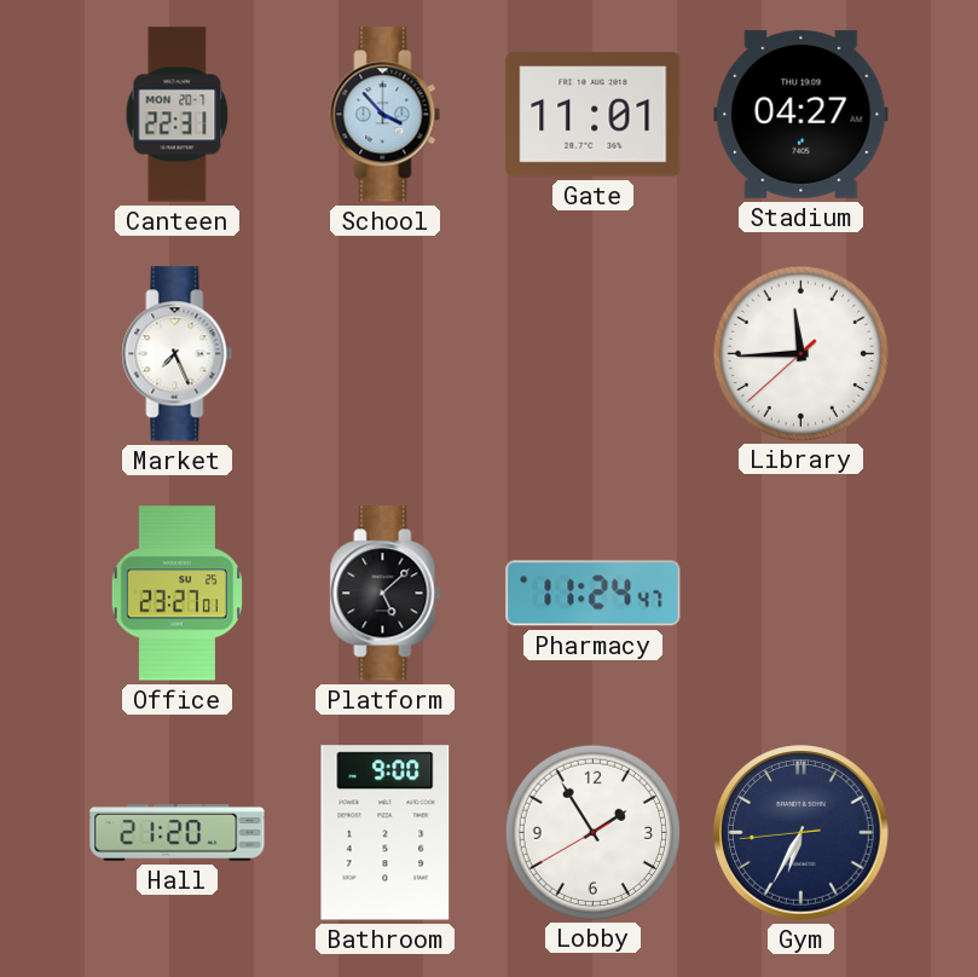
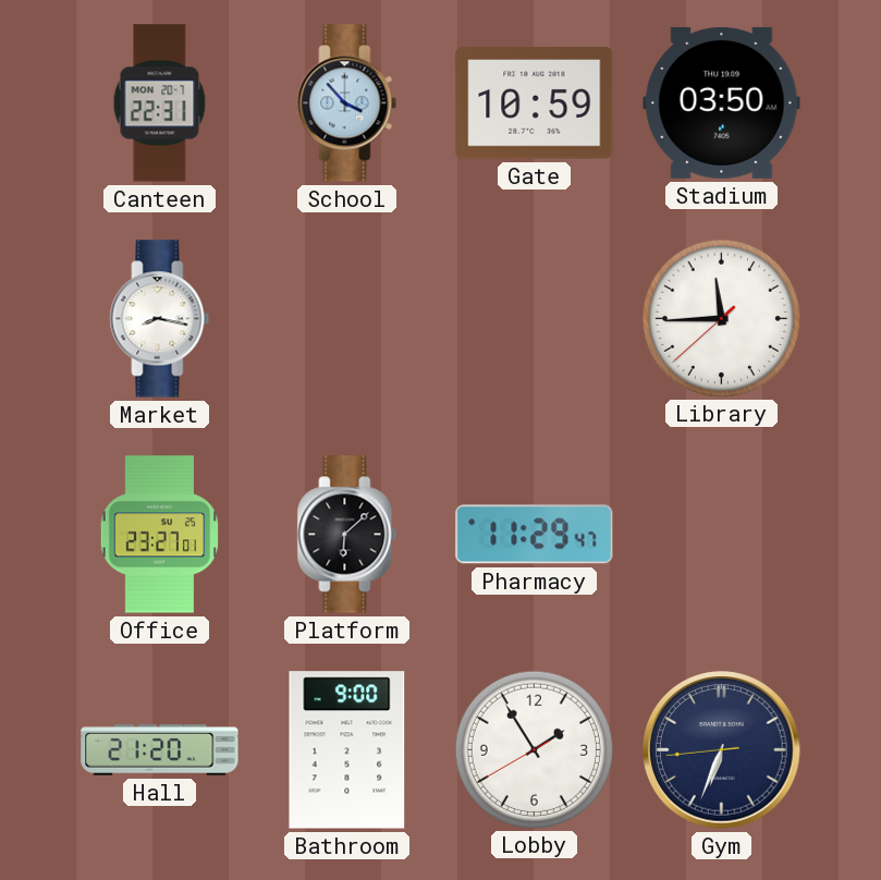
Gate: 11:01 -> 10:59
Stadium: 04:27 -> 03:50
Market: 7:26 -> 8:17
Platform: 5:08 -> 6:08
Pharmacy: 11:24 -> 11:29
Gym: 6:34 -> 6:33
